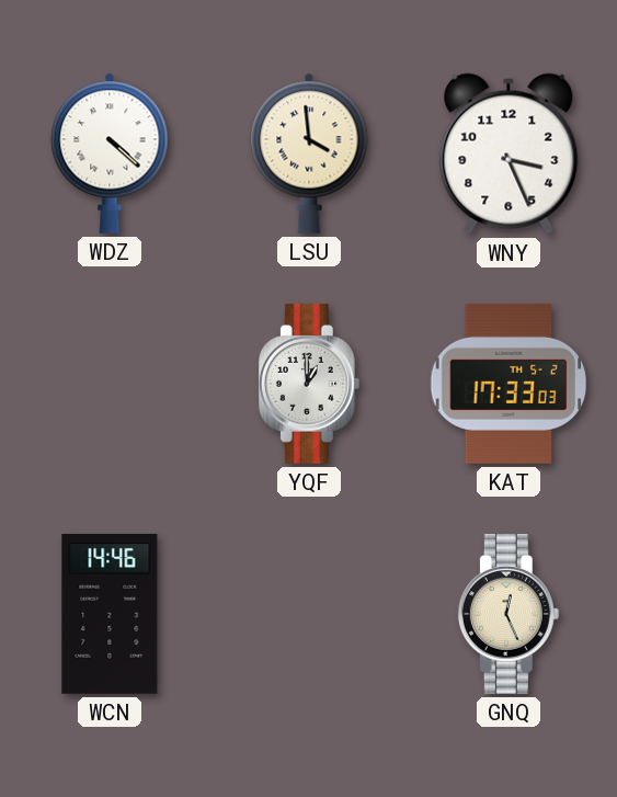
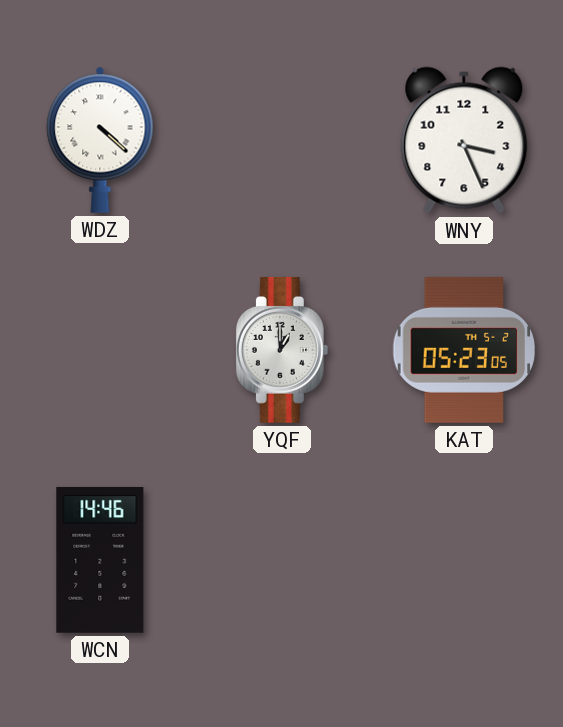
LSU: 3:59 -> none
KAT: 17:33 -> 05:23
GNQ: 12:26 -> none
